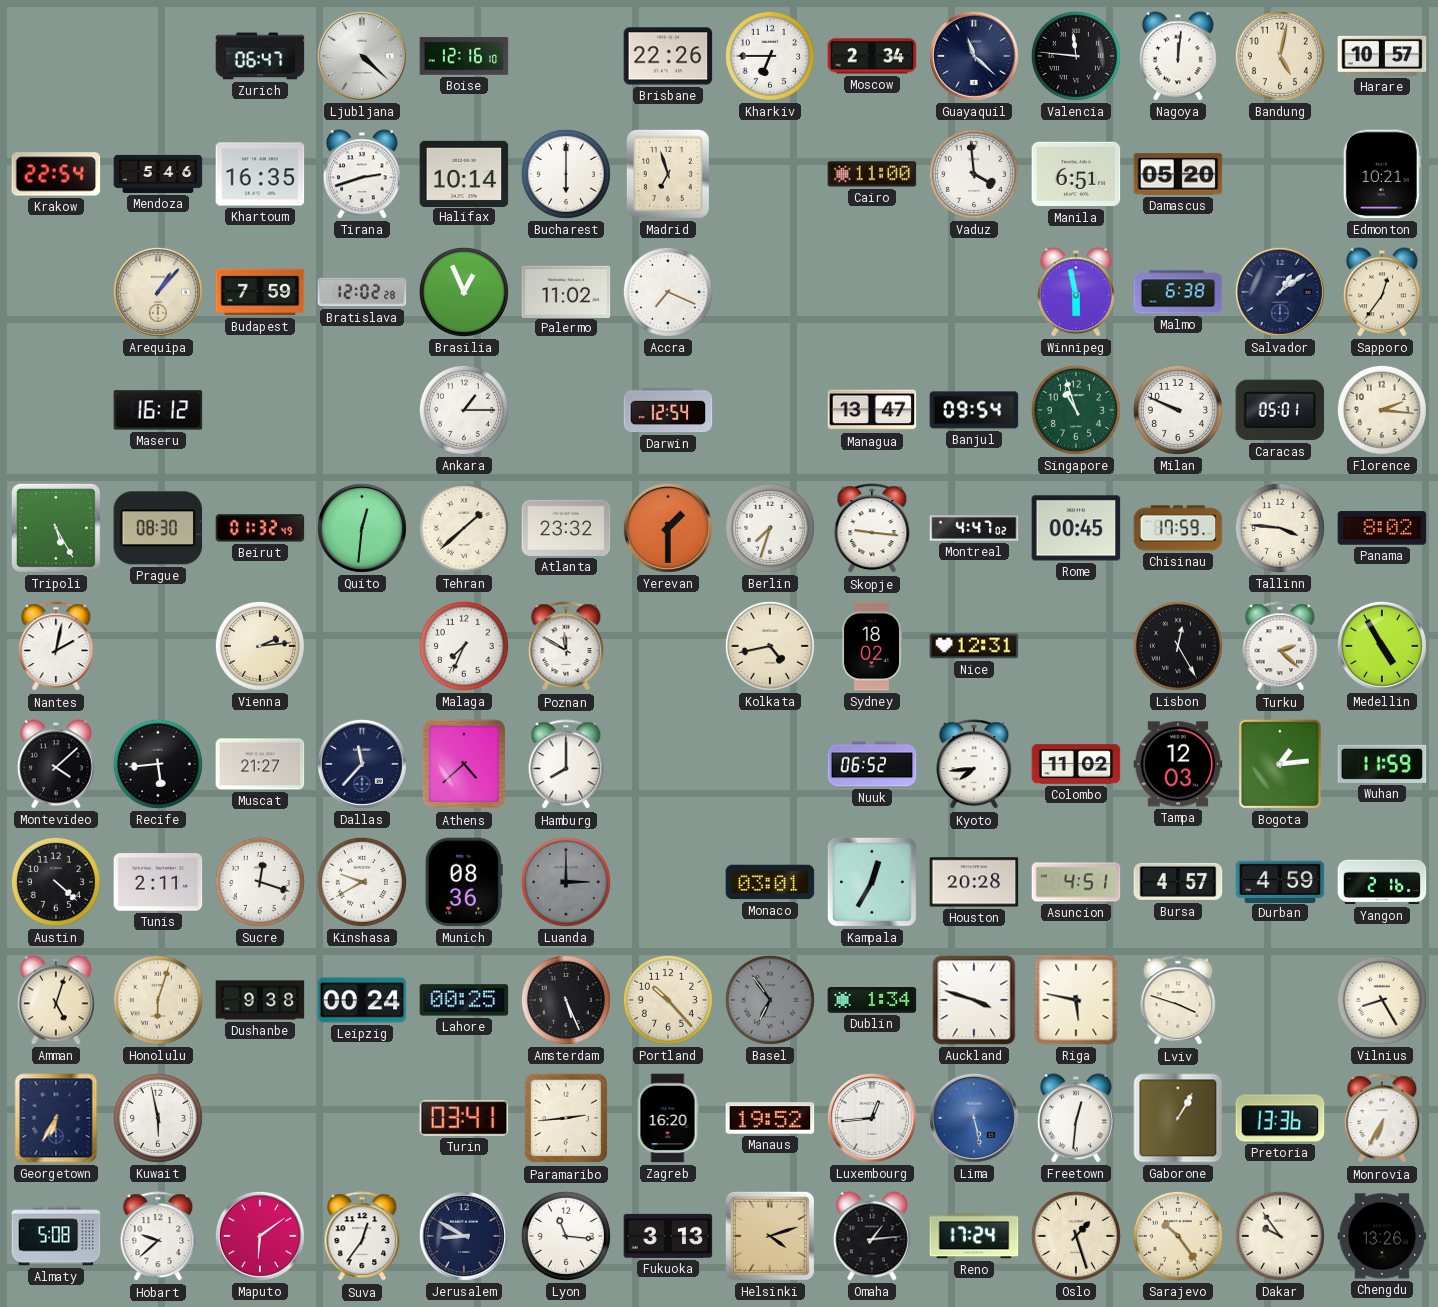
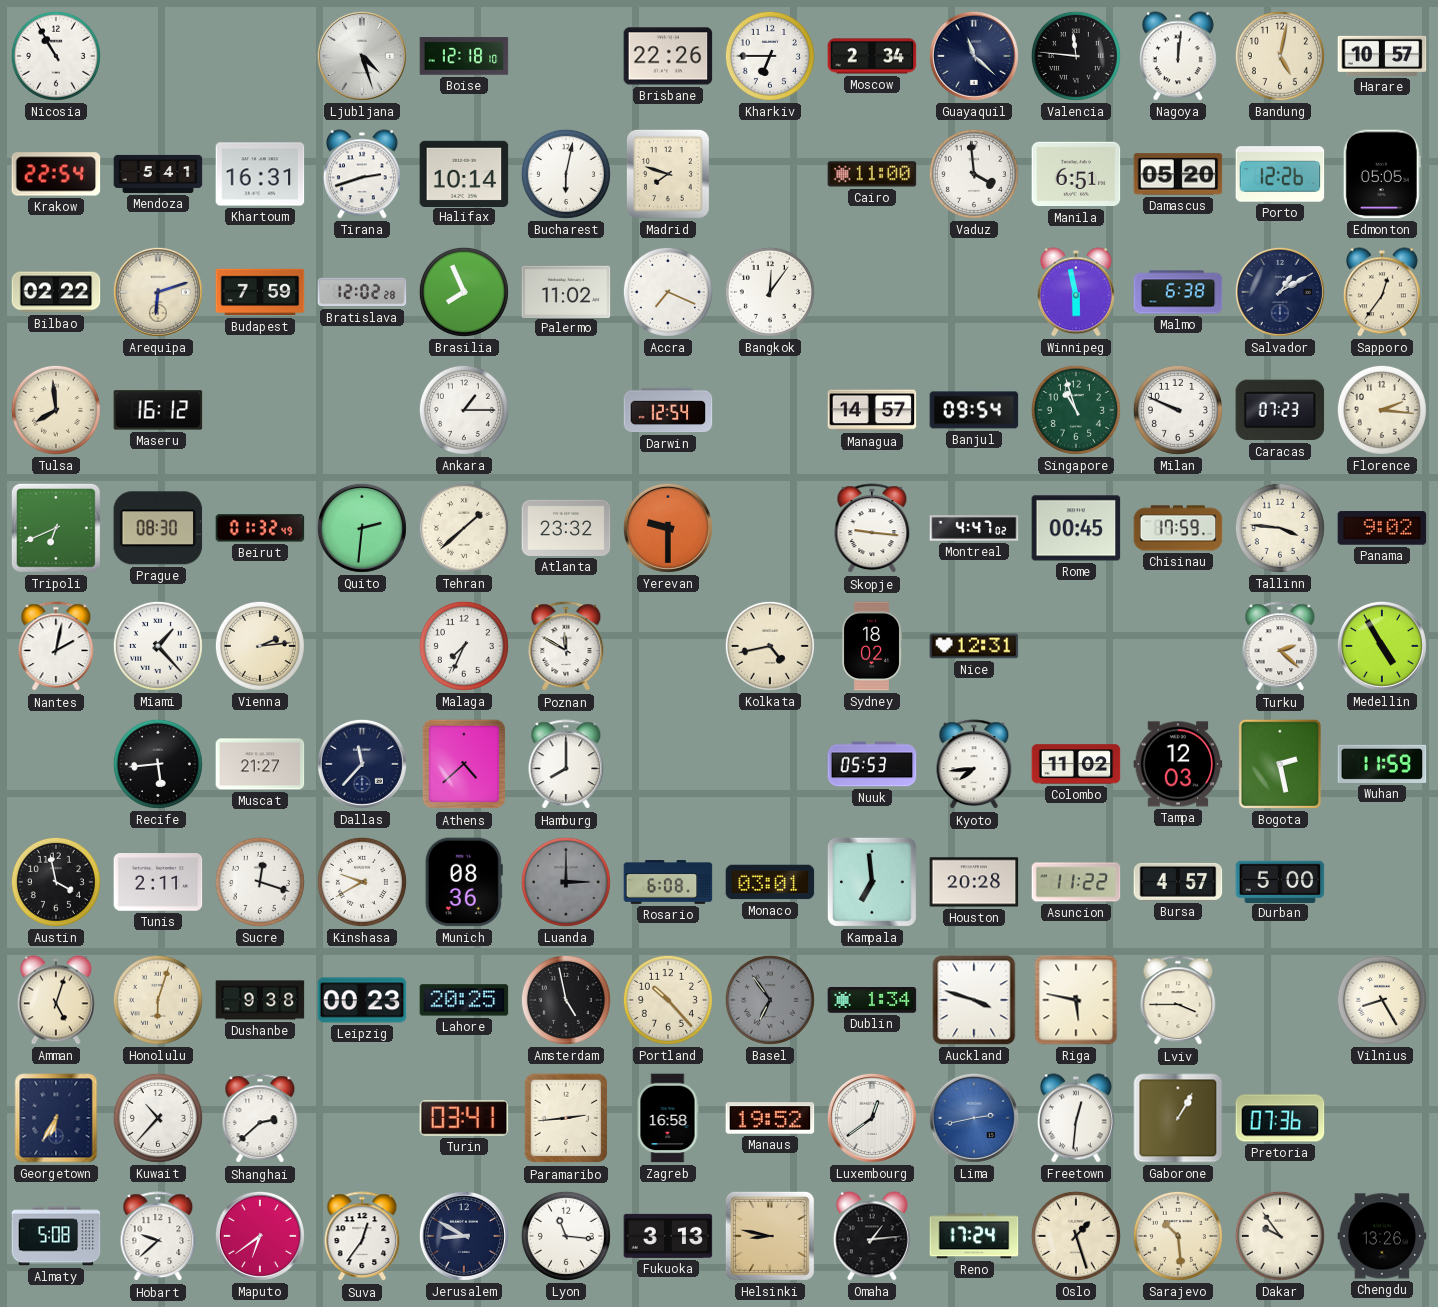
Nicosia: none -> 10:55
Zurich: 06:47 -> none
Ljubljana: 4:22 -> 4:27
Boise: 12:16 -> 12:18
Mendoza: 5:46 -> 5:41
Khartoum: 16:35 -> 16:31
Bucharest: 6:00 -> 6:02
Madrid: 6:57 -> 7:48
Porto: none -> 12:26
Edmonton: 10:21 -> 05:05
Bilbao: none -> 02:22
Arequipa: 1:07 -> 6:12
Brasilia: 12:56 -> 7:56
Bangkok: none -> 12:06
Salvador: 1:09 -> 1:10
Tulsa: none -> 7:59
Managua: 13:47 -> 14:57
Caracas: 05:01 -> 07:23
Tripoli: 5:25 -> 6:41
Quito: 12:31 -> 2:31
Yerevan: 1:30 -> 9:30
Berlin: 7:33 -> none
Panama: 8:02 -> 9:02
Miami: none -> 1:23
Lisbon: 12:25 -> none
Montevideo: 4:08 -> none
Nuuk: 06:52 -> 05:53
Bogota: 1:14 -> 2:28
Austin: 4:22 -> 3:58
Rosario: none -> 6:08
Kampala: 12:35 -> 6:59
Asuncion: 4:51 -> 11:22
Durban: 4:59 -> 5:00
Yangon: 2:16 -> none
Leipzig: 00:24 -> 00:23
Lahore: 00:25 -> 20:25
Amsterdam: 5:26 -> 4:58
Lviv: 3:48 -> 3:45
Kuwait: 5:58 -> 10:37
Shanghai: none -> 2:38
Zagreb: 16:20 -> 16:58
Luxembourg: 12:44 -> 12:39
Lima: 5:28 -> 2:43
Pretoria: 13:36 -> 07:36
Monrovia: 6:35 -> none
Maputo: 6:09 -> 6:39
Helsinki: 4:12 -> 8:47
Sarajevo: 10:24 -> 10:29
